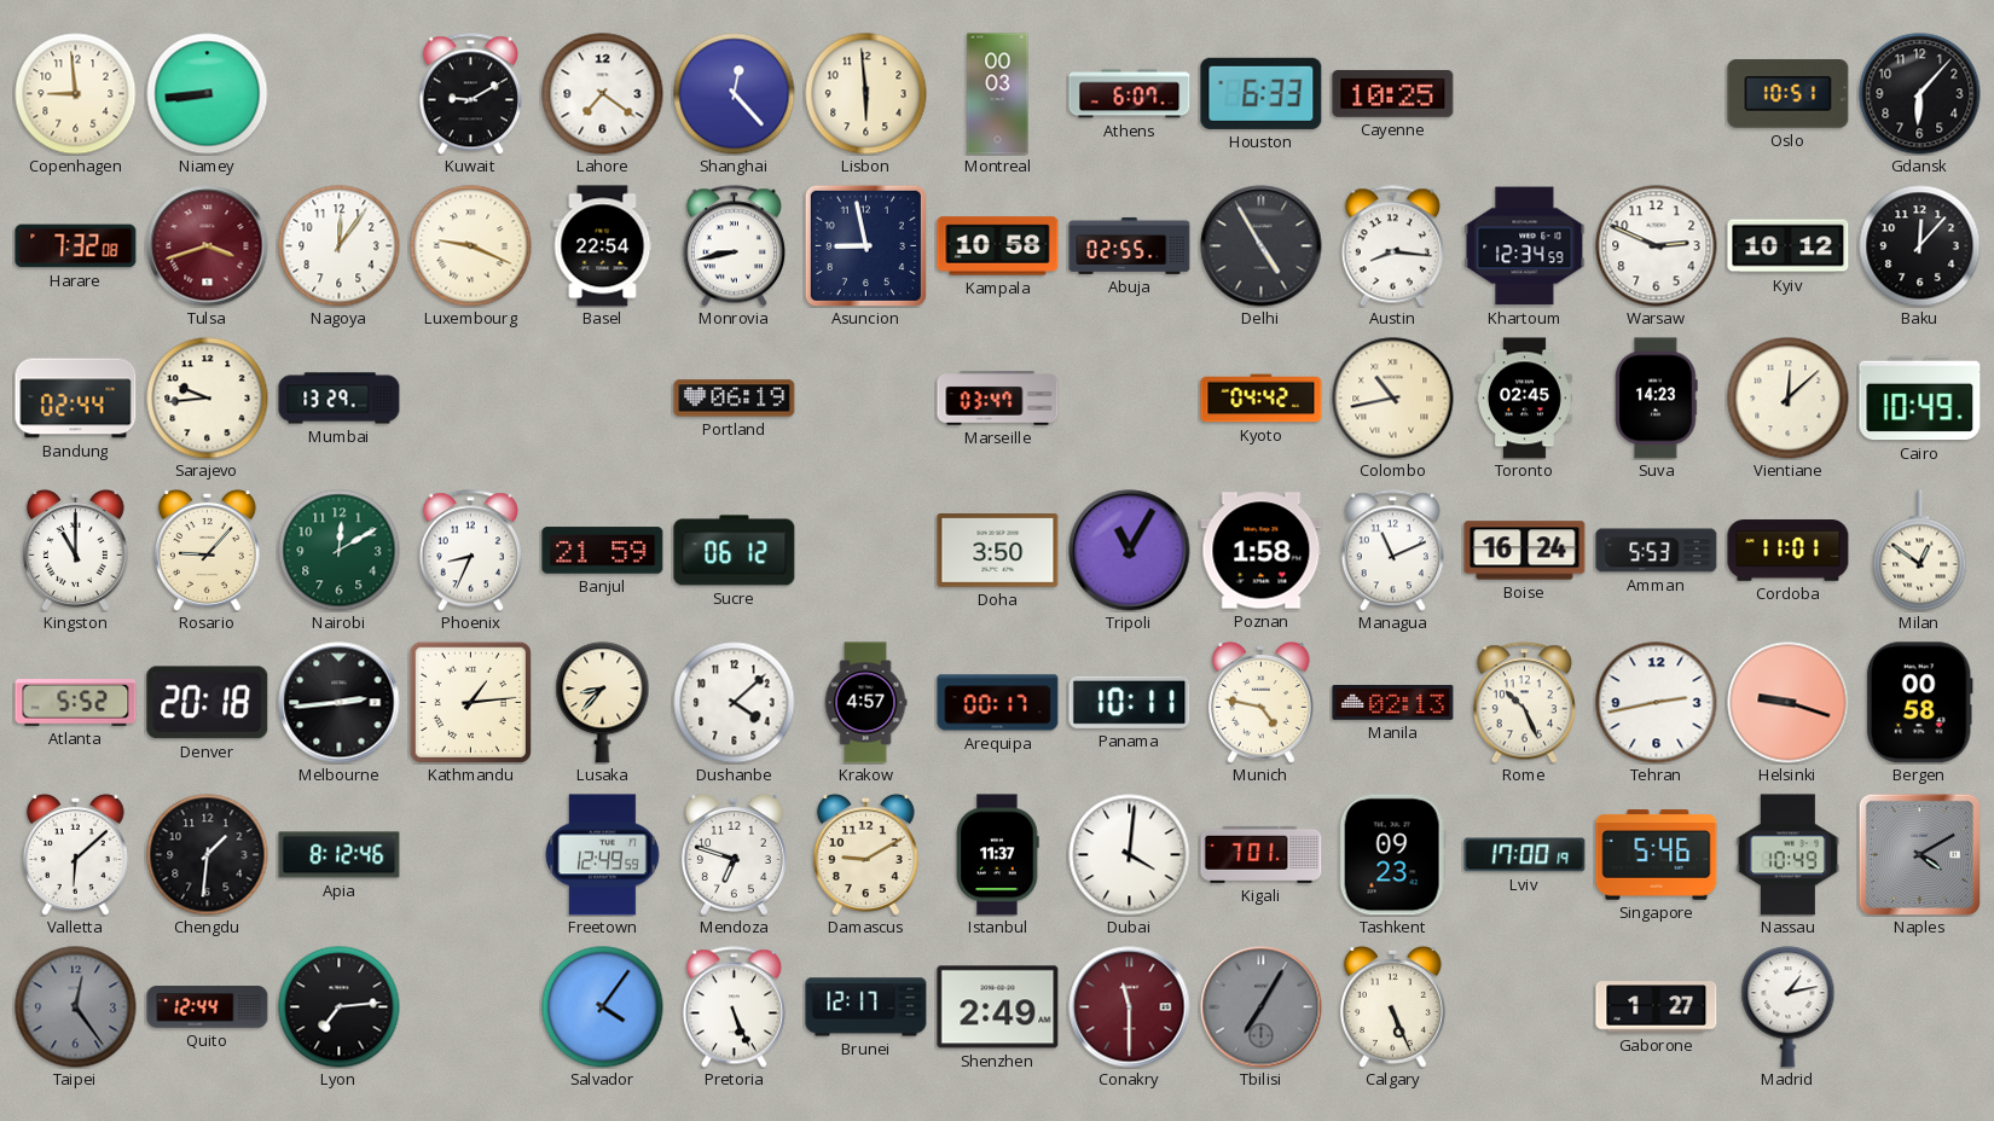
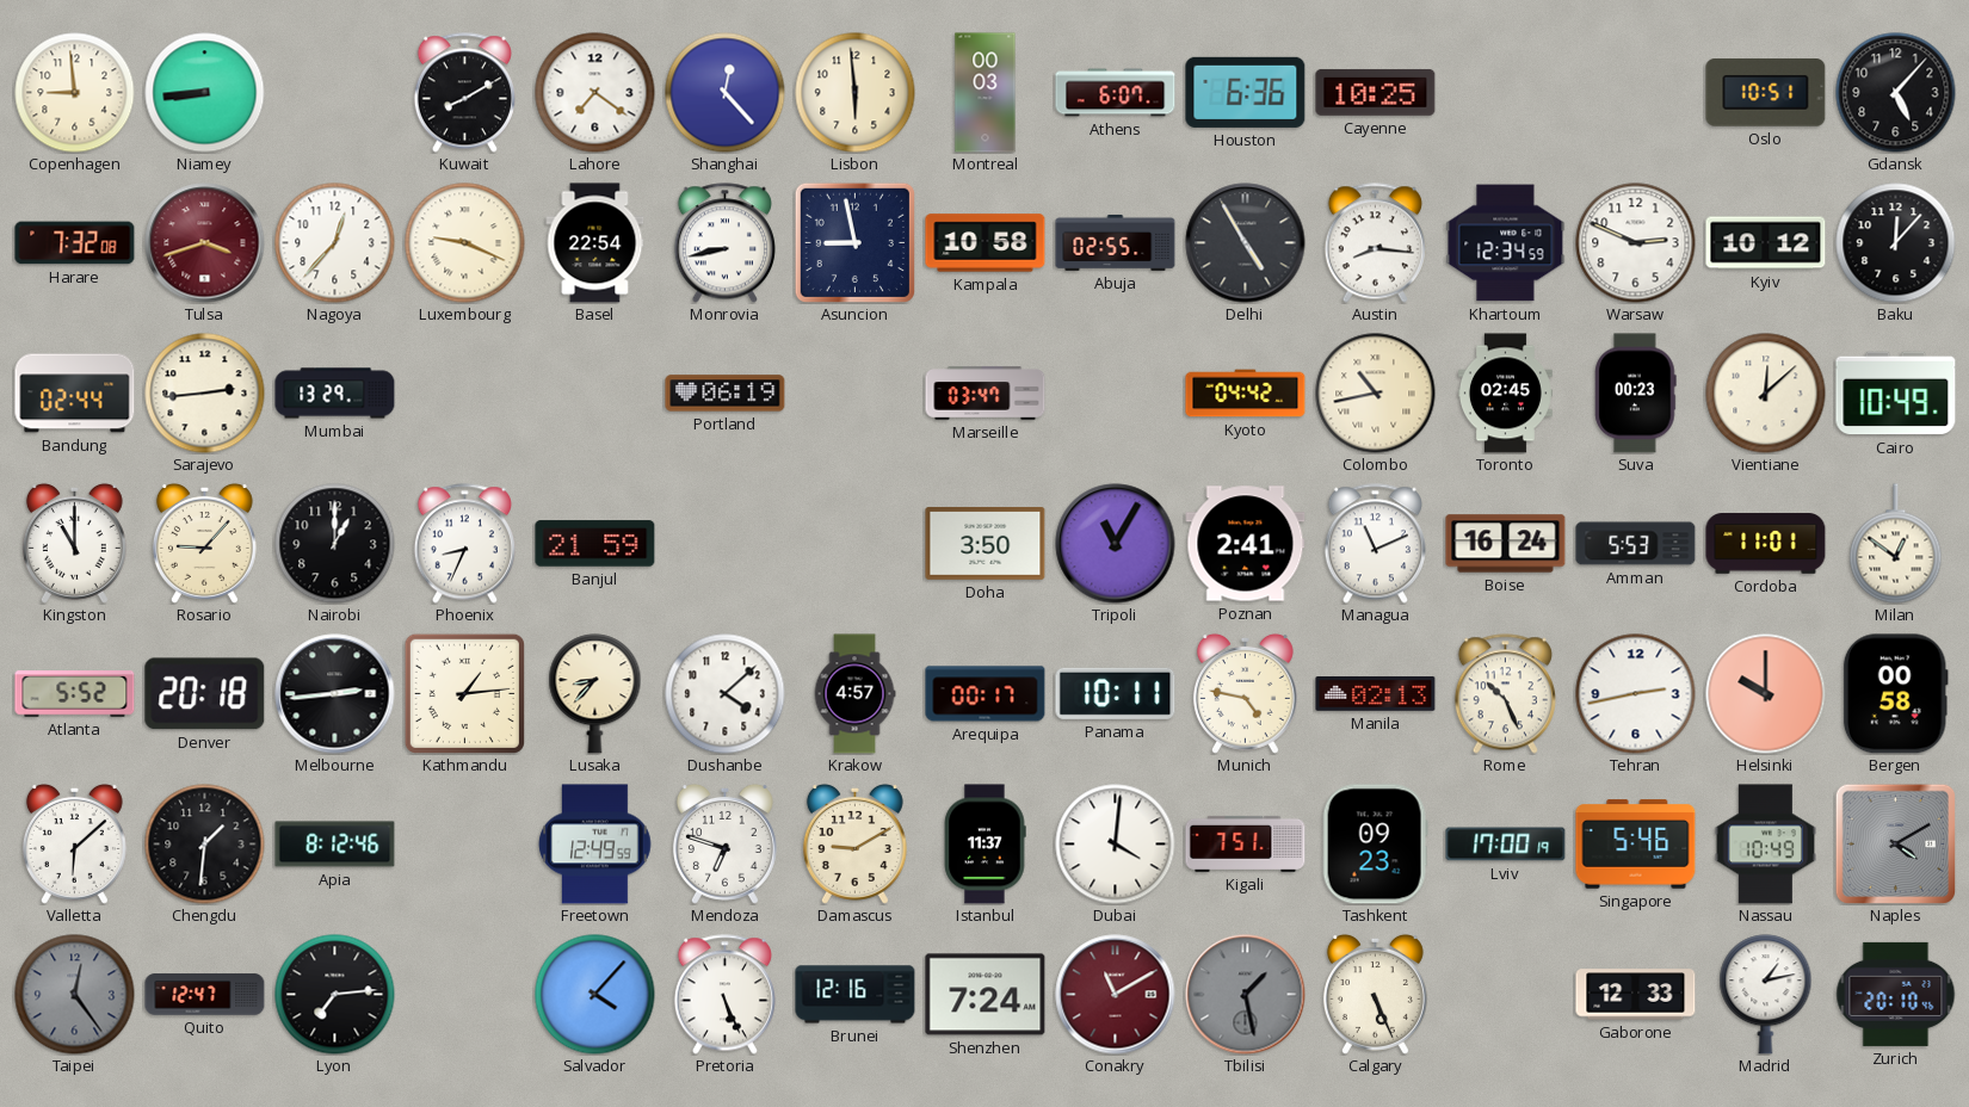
Kuwait: 9:10 -> 8:10
Houston: 6:33 -> 6:36
Gdansk: 6:07 -> 5:07
Nagoya: 12:06 -> 12:37
Sarajevo: 9:44 -> 2:44
Suva: 14:23 -> 00:23
Nairobi: 12:10 -> 1:00
Nairobi dial: green -> black
Sucre: 06:12 -> none
Poznan: 1:58 -> 2:41
Helsinki: 9:18 -> 10:00
Kigali: 7:01 -> 7:51
Quito: 12:44 -> 12:47
Salvador: 4:06 -> 4:07
Brunei: 12:17 -> 12:16
Shenzhen: 2:49 -> 7:24
Conakry: 11:30 -> 11:10
Tbilisi: 7:05 -> 1:28
Gaborone: 1:27 -> 12:33
Zurich: none -> 20:10
